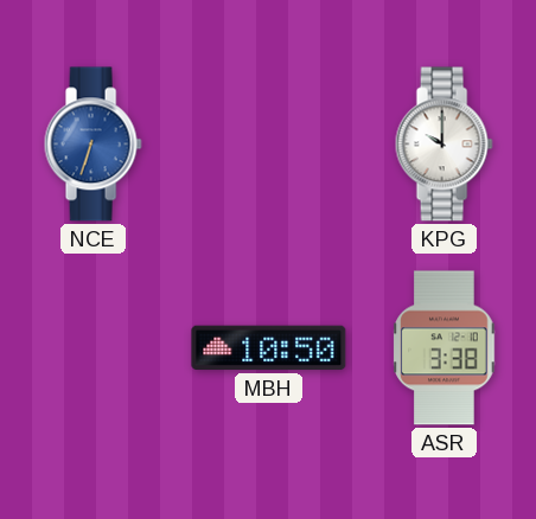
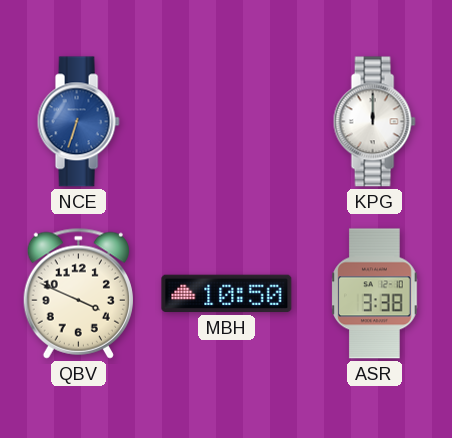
KPG: 10:00 -> 12:00
QBV: none -> 3:49
